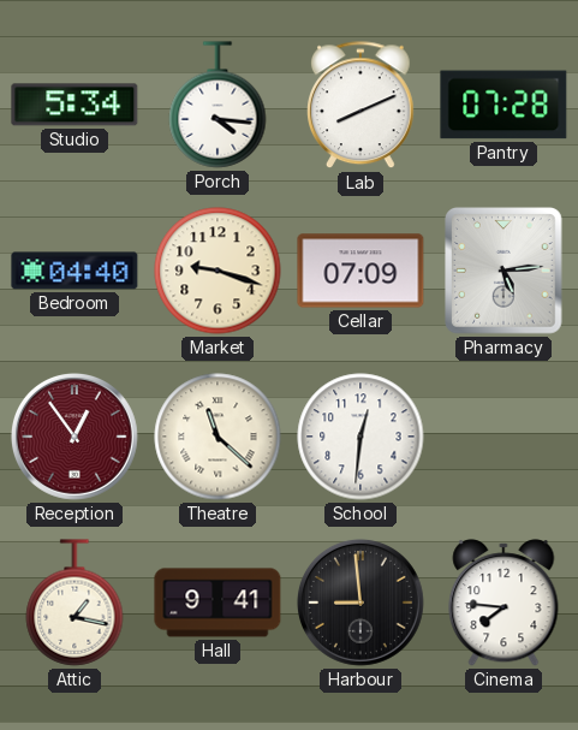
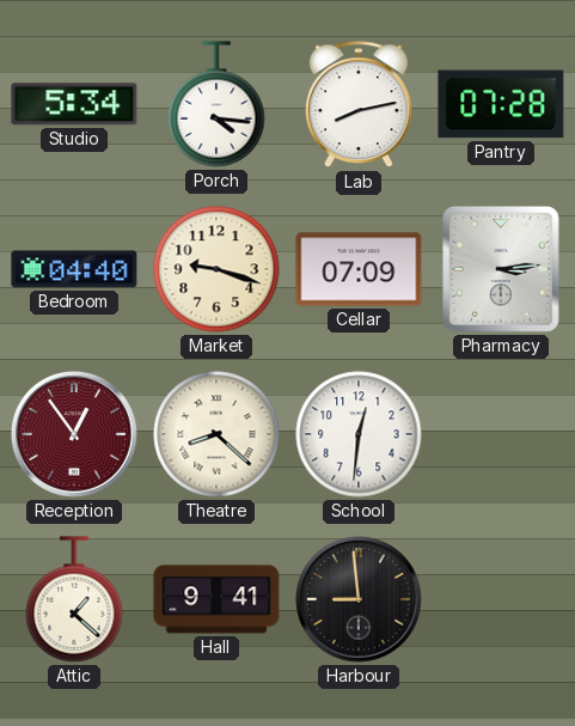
Lab: 8:11 -> 8:13
Pharmacy: 5:14 -> 3:14
Theatre: 11:22 -> 8:22
Attic: 1:17 -> 1:22
Cinema: 7:46 -> none
